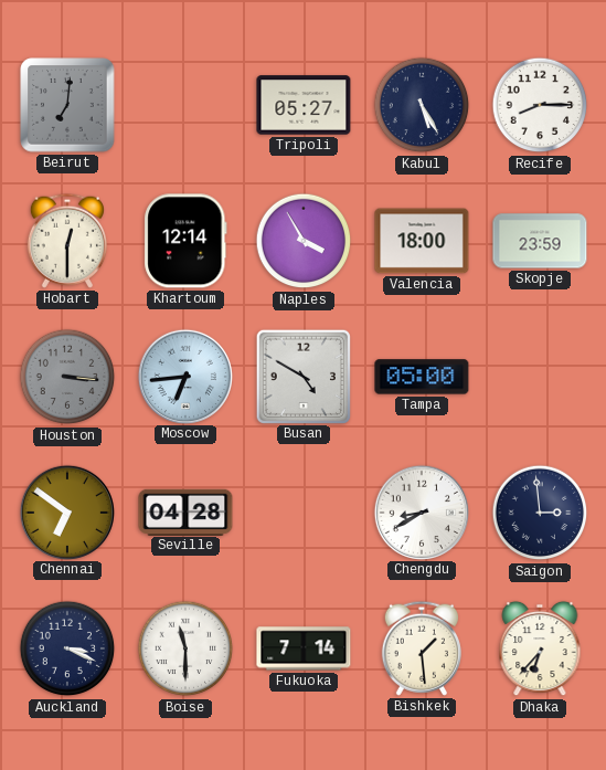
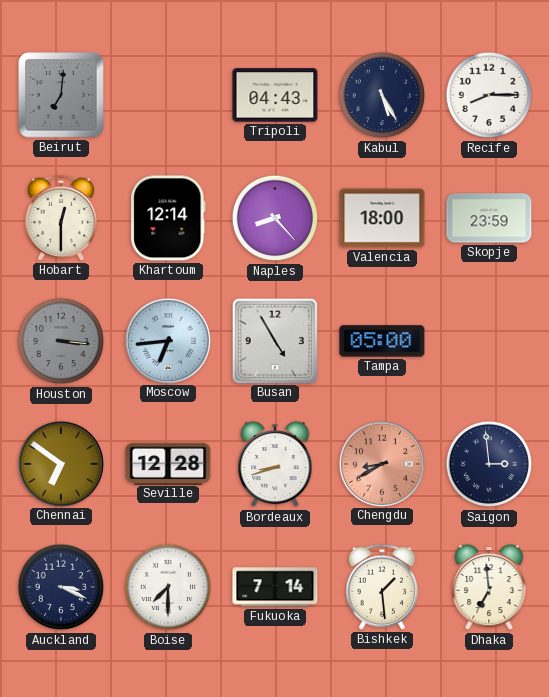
Tripoli: 05:27 -> 04:43
Naples: 3:55 -> 8:23
Busan: 4:50 -> 4:55
Seville: 04:28 -> 12:28
Bordeaux: none -> 8:42
Chengdu dial: white -> salmon
Boise: 11:30 -> 7:30
Dhaka: 6:37 -> 6:59
